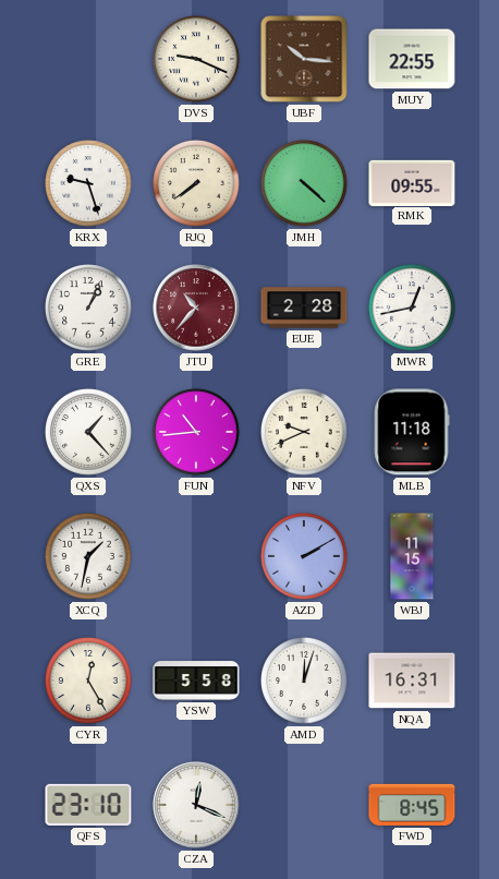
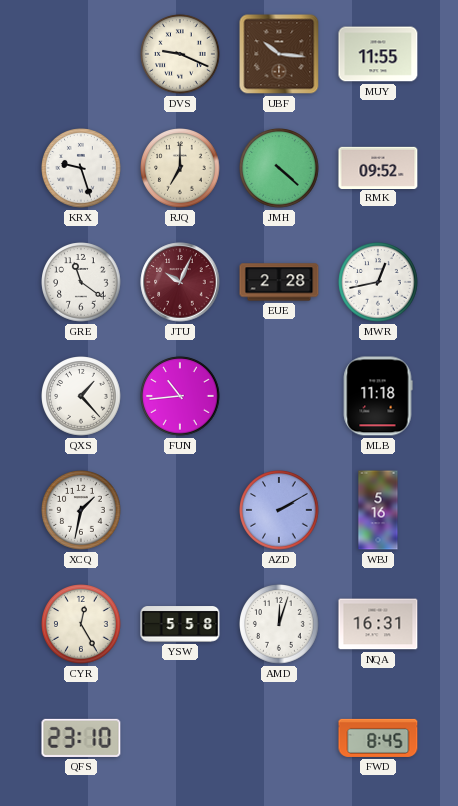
MUY: 22:55 -> 11:55
RJQ: 7:39 -> 7:00
RMK: 09:55 -> 09:52
GRE: 1:04 -> 11:21
JTU: 10:37 -> 10:04
NFV: 9:41 -> none
WBJ: 11:15 -> 5:16
CZA: 12:19 -> none
